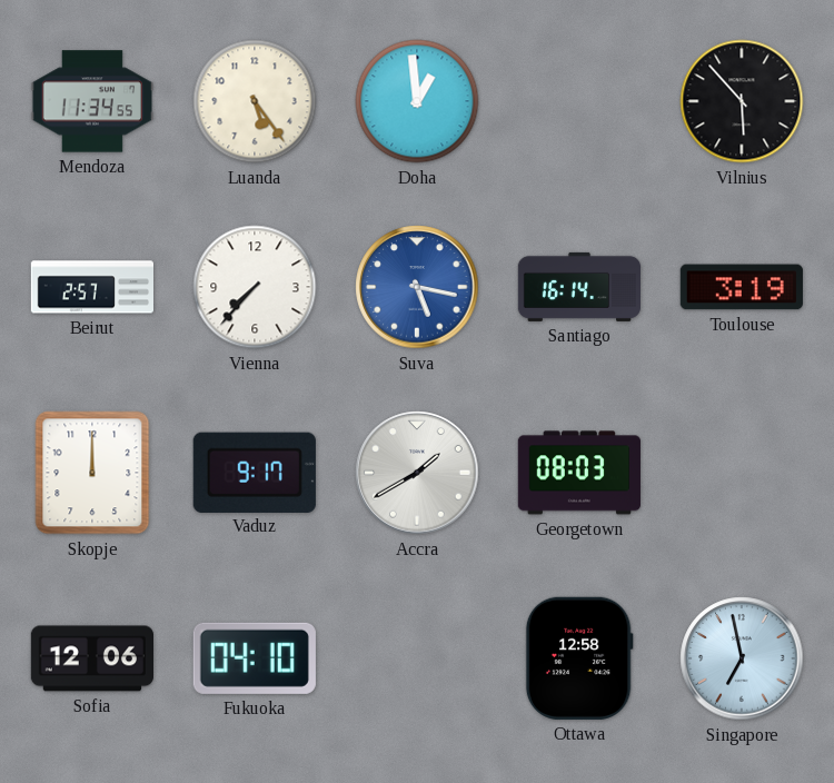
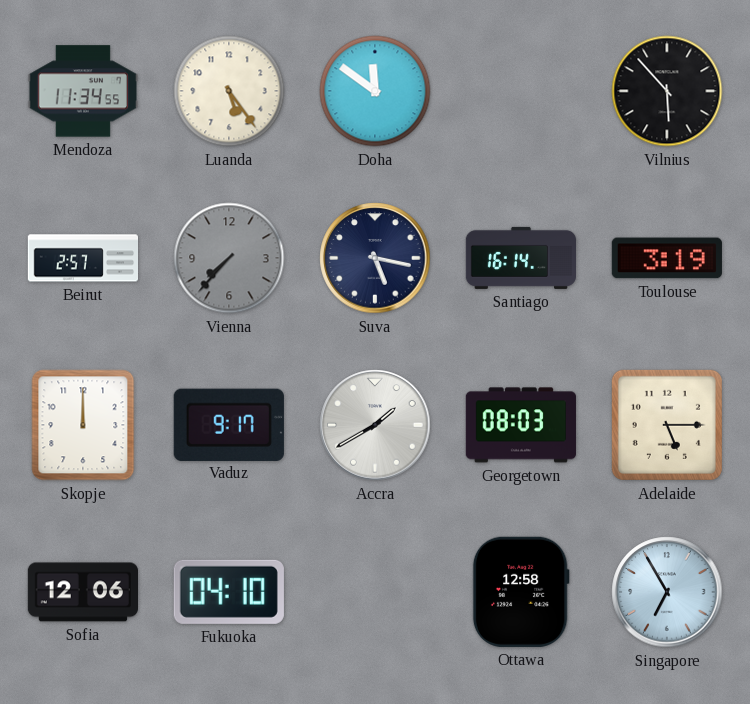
Doha: 12:59 -> 11:51
Vienna dial: white -> grey
Suva dial: blue -> navy
Adelaide: none -> 5:15
Singapore: 6:58 -> 6:55
